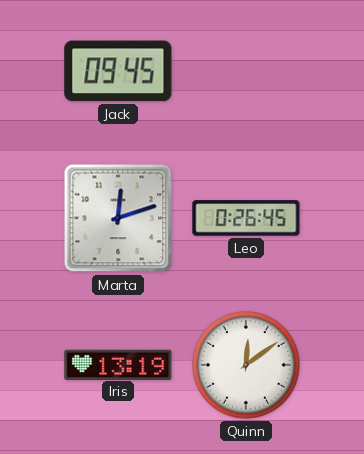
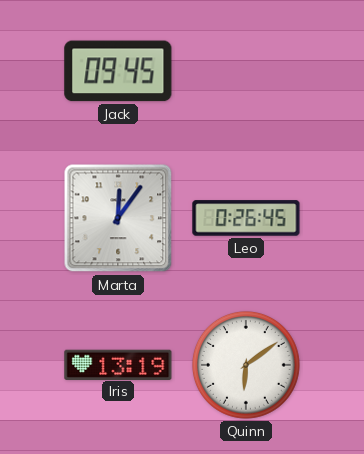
Marta: 12:12 -> 12:06
Quinn: 12:09 -> 6:09
